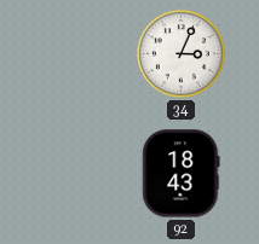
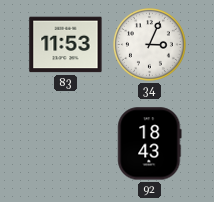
83: none -> 11:53
